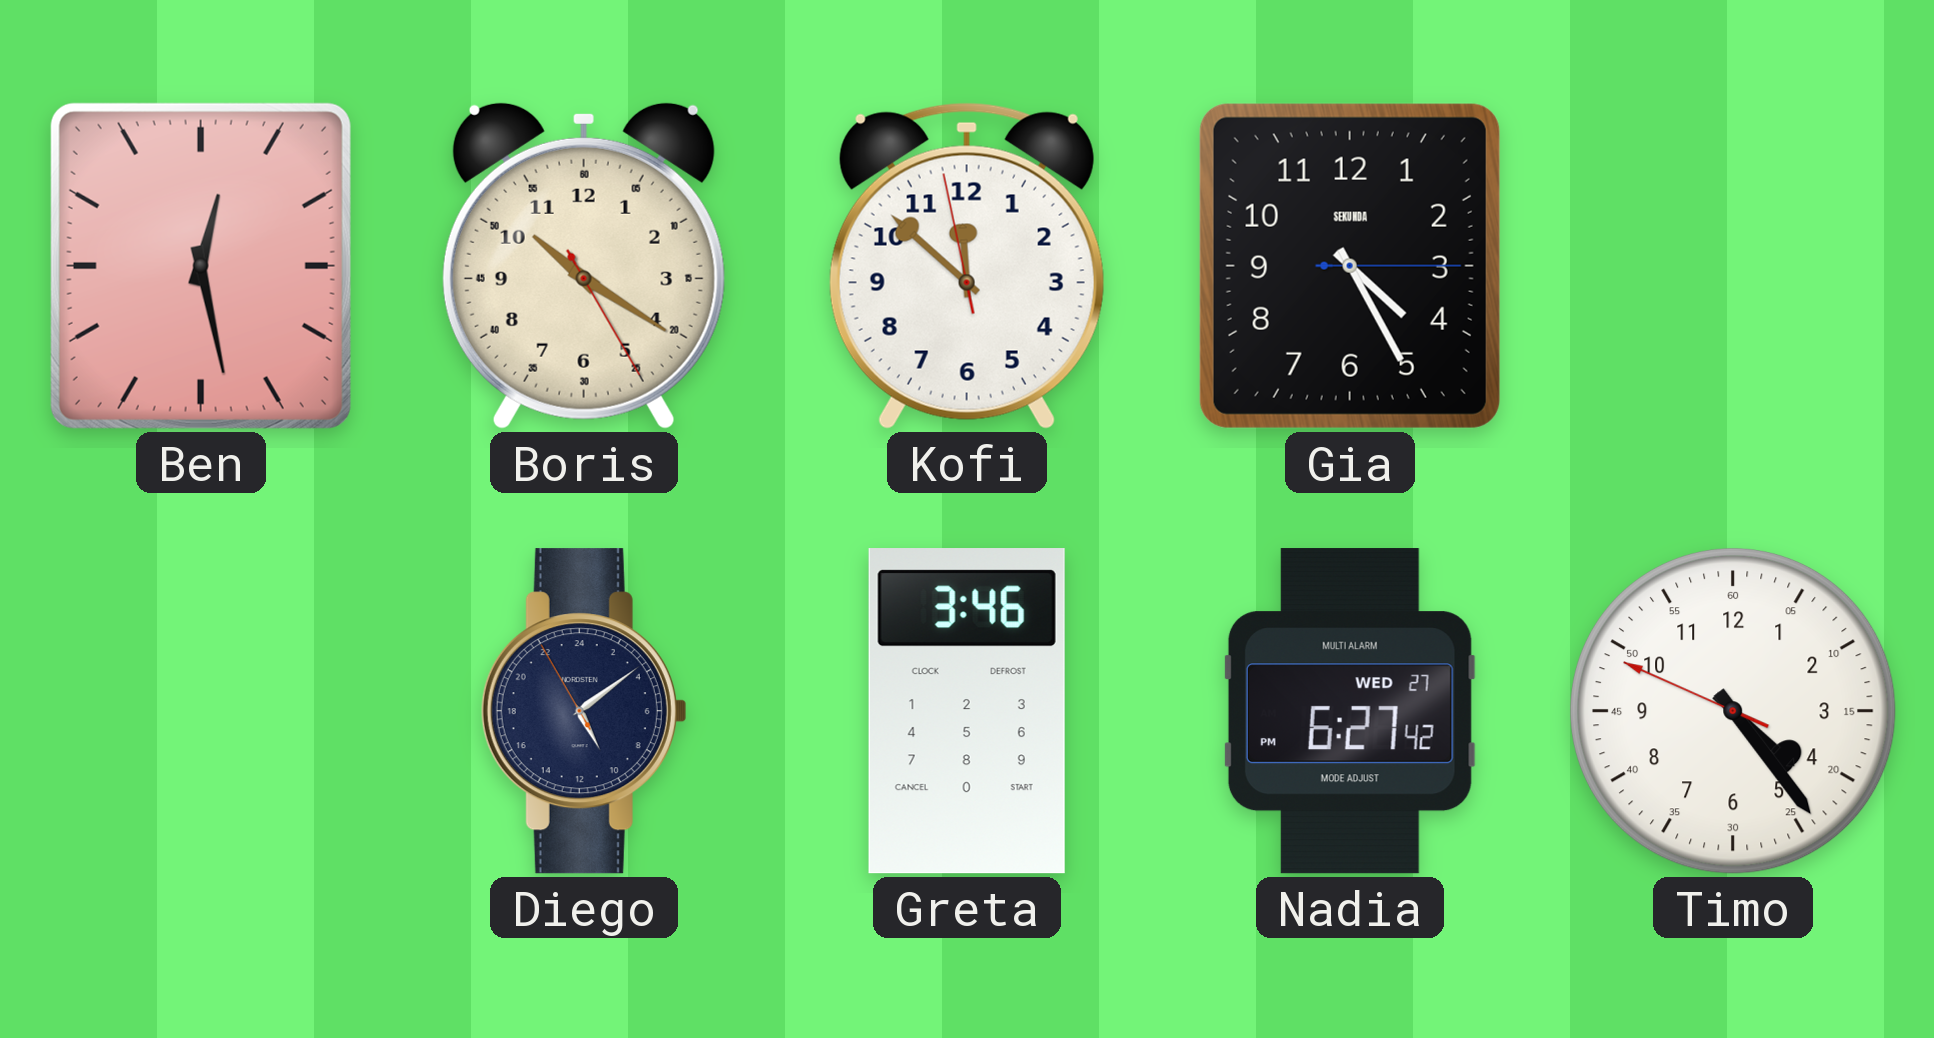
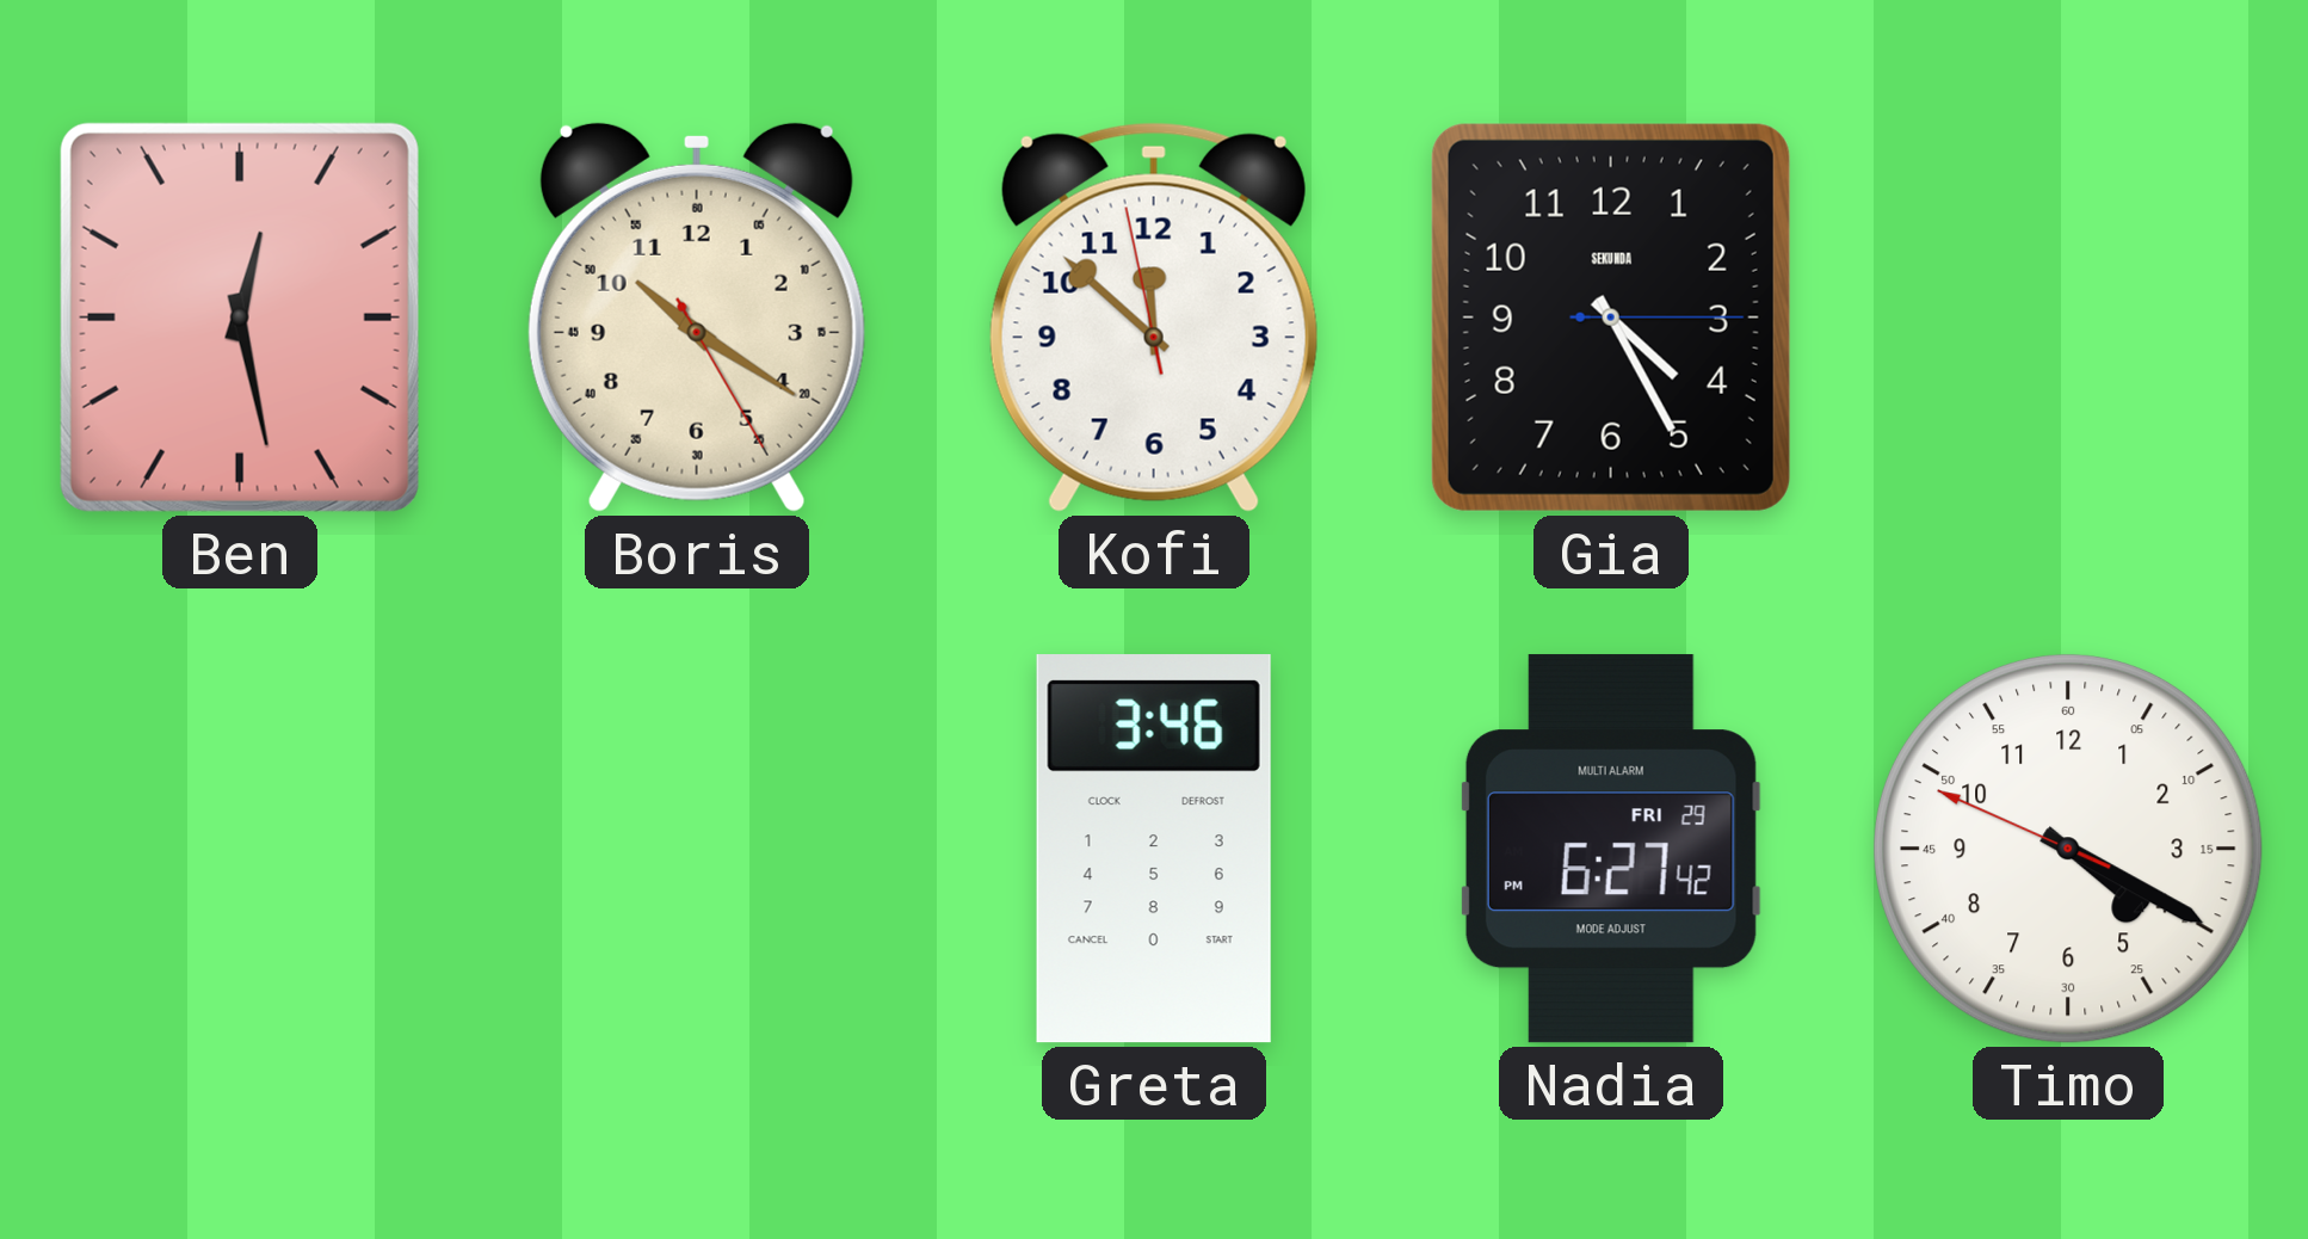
Diego: 10:08 -> none
Nadia date: WED 27 -> FRI 29
Timo: 4:23 -> 4:19
